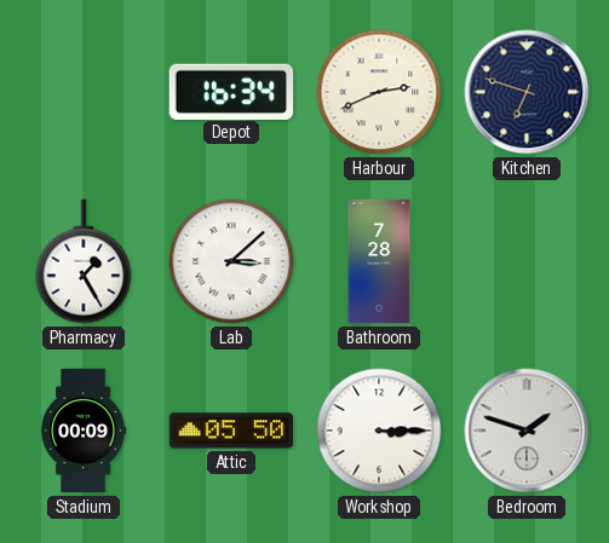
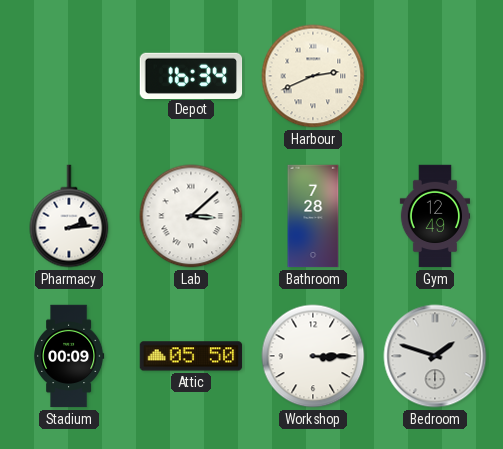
Kitchen: 6:48 -> none
Pharmacy: 1:25 -> 2:14
Gym: none -> 12:49
